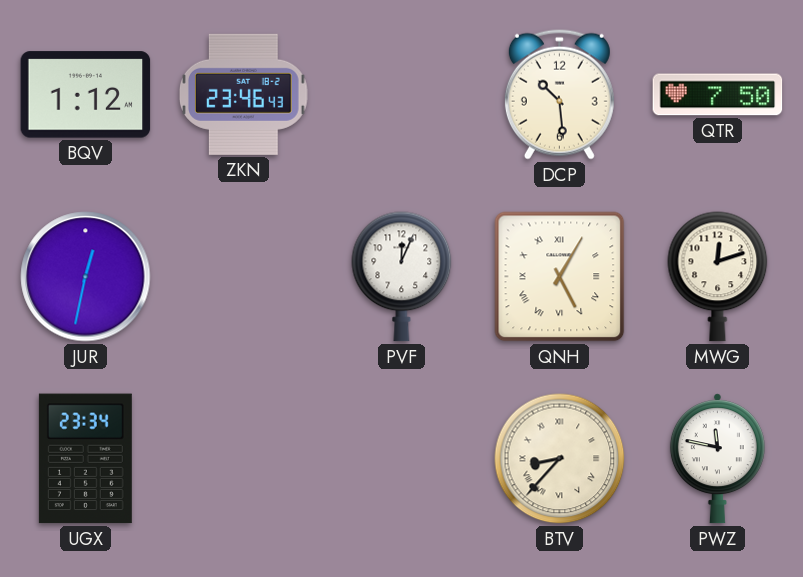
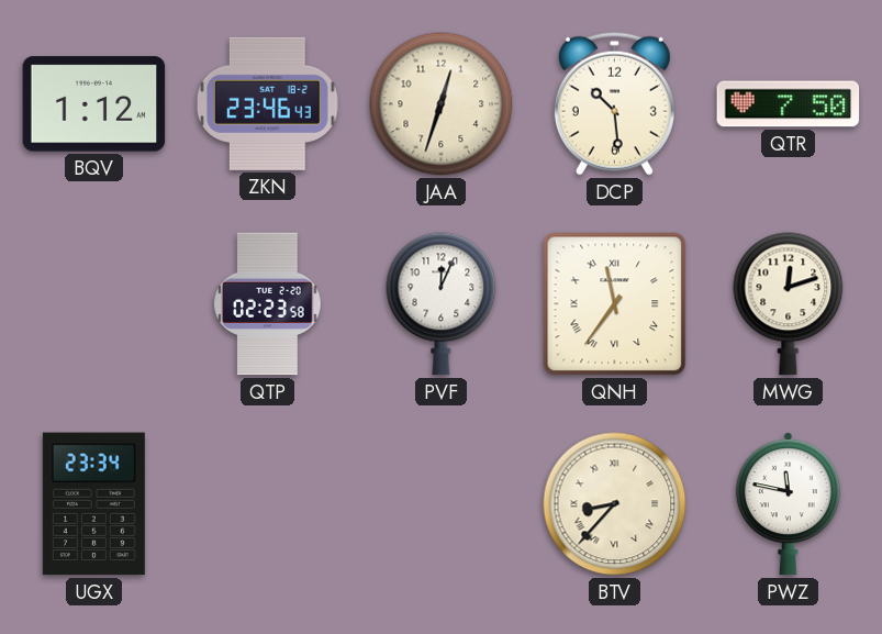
JAA: none -> 12:33
JUR: 12:32 -> none
QTP: none -> 02:23
QNH: 5:05 -> 11:36
